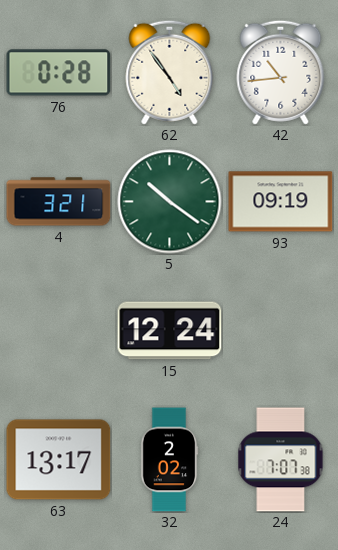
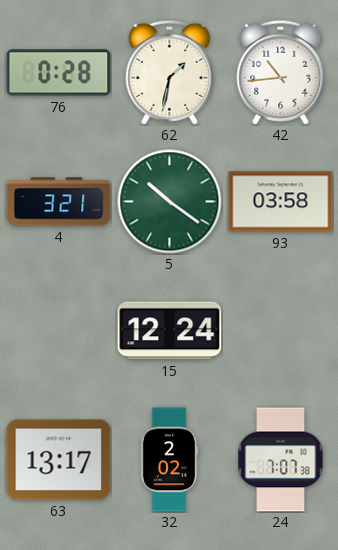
62: 4:54 -> 1:32
93: 09:19 -> 03:58
